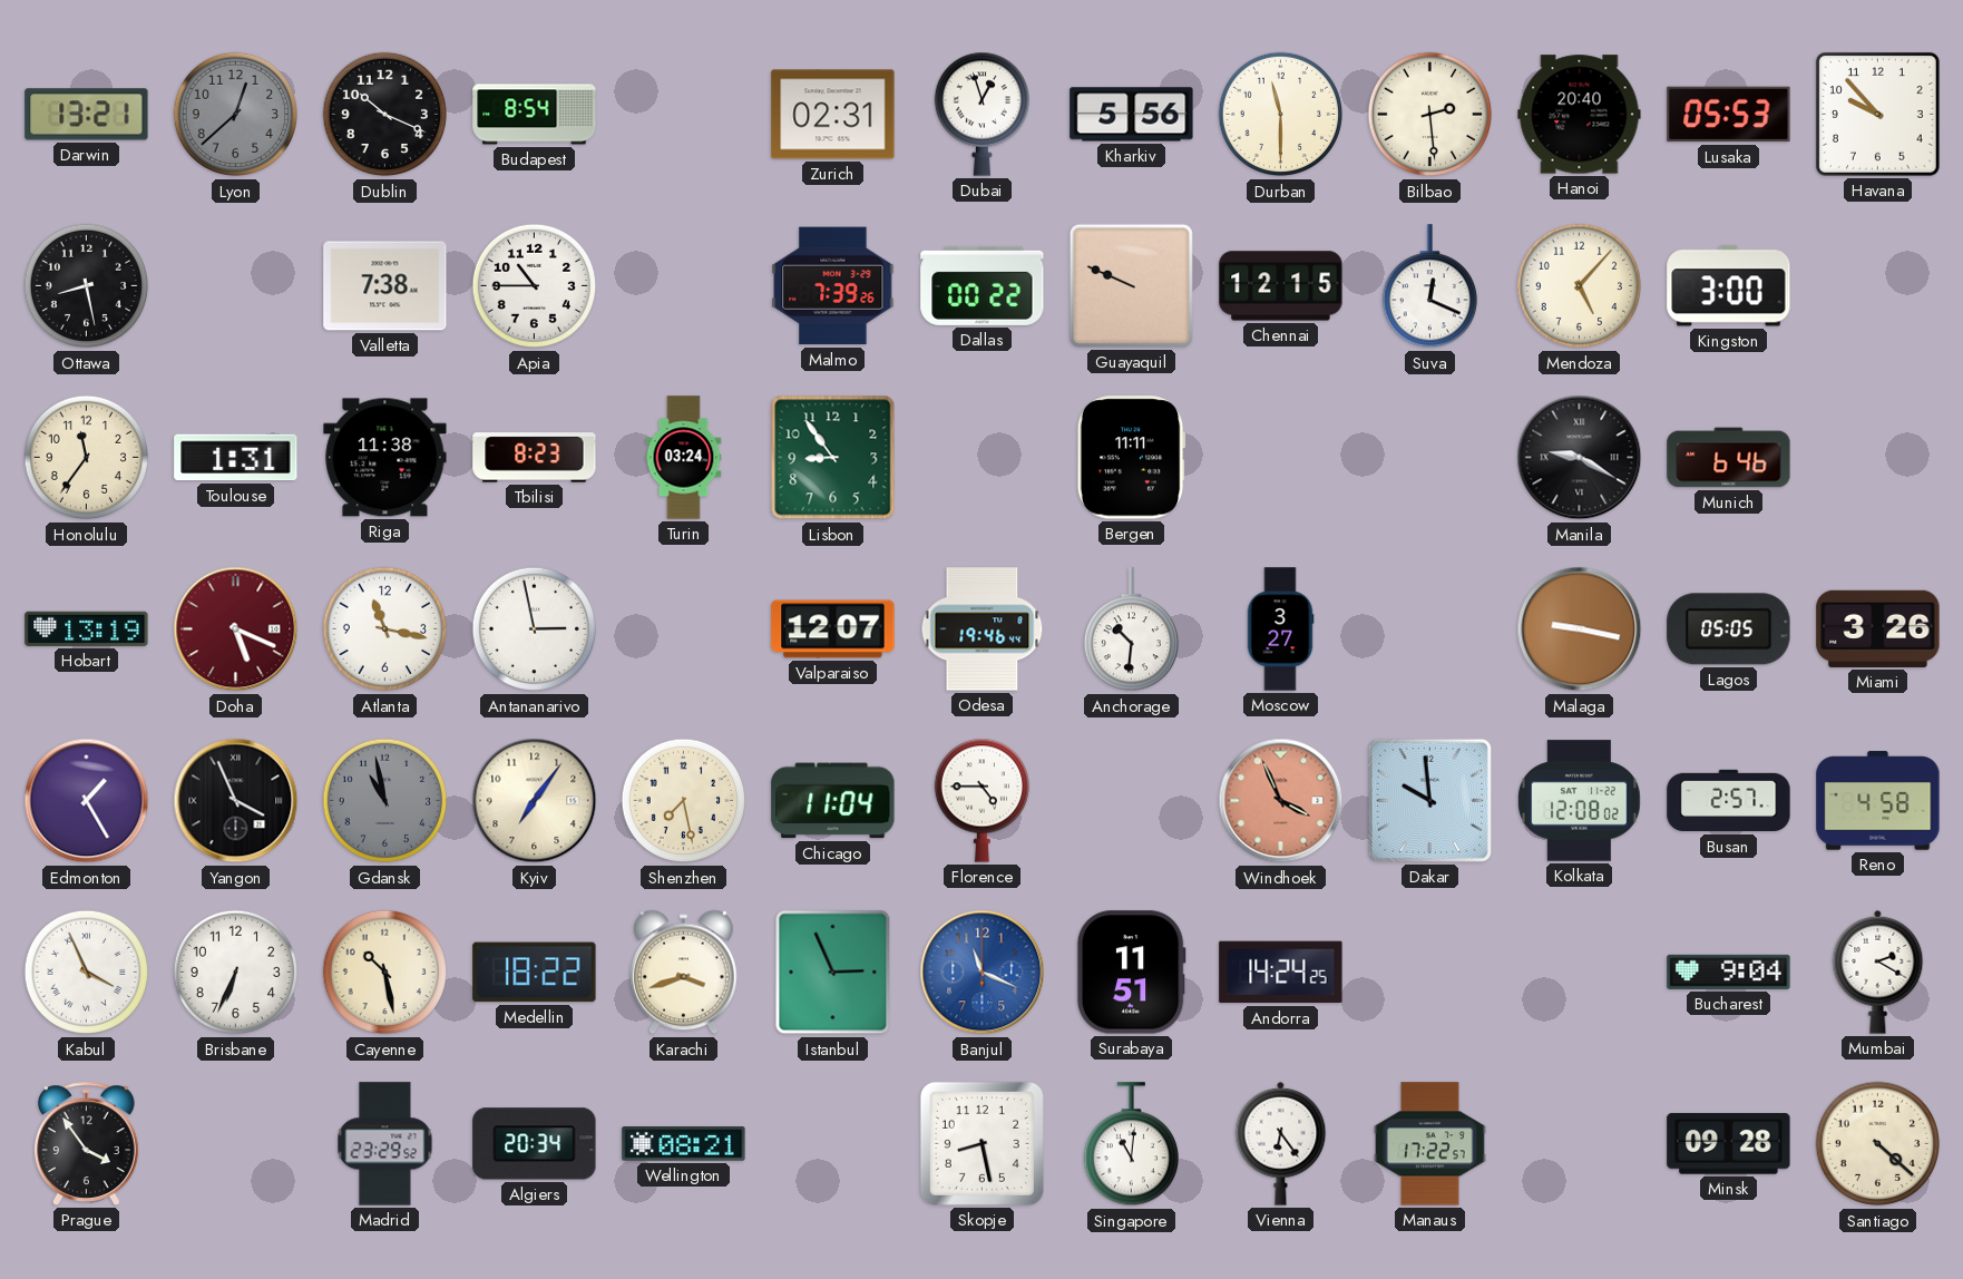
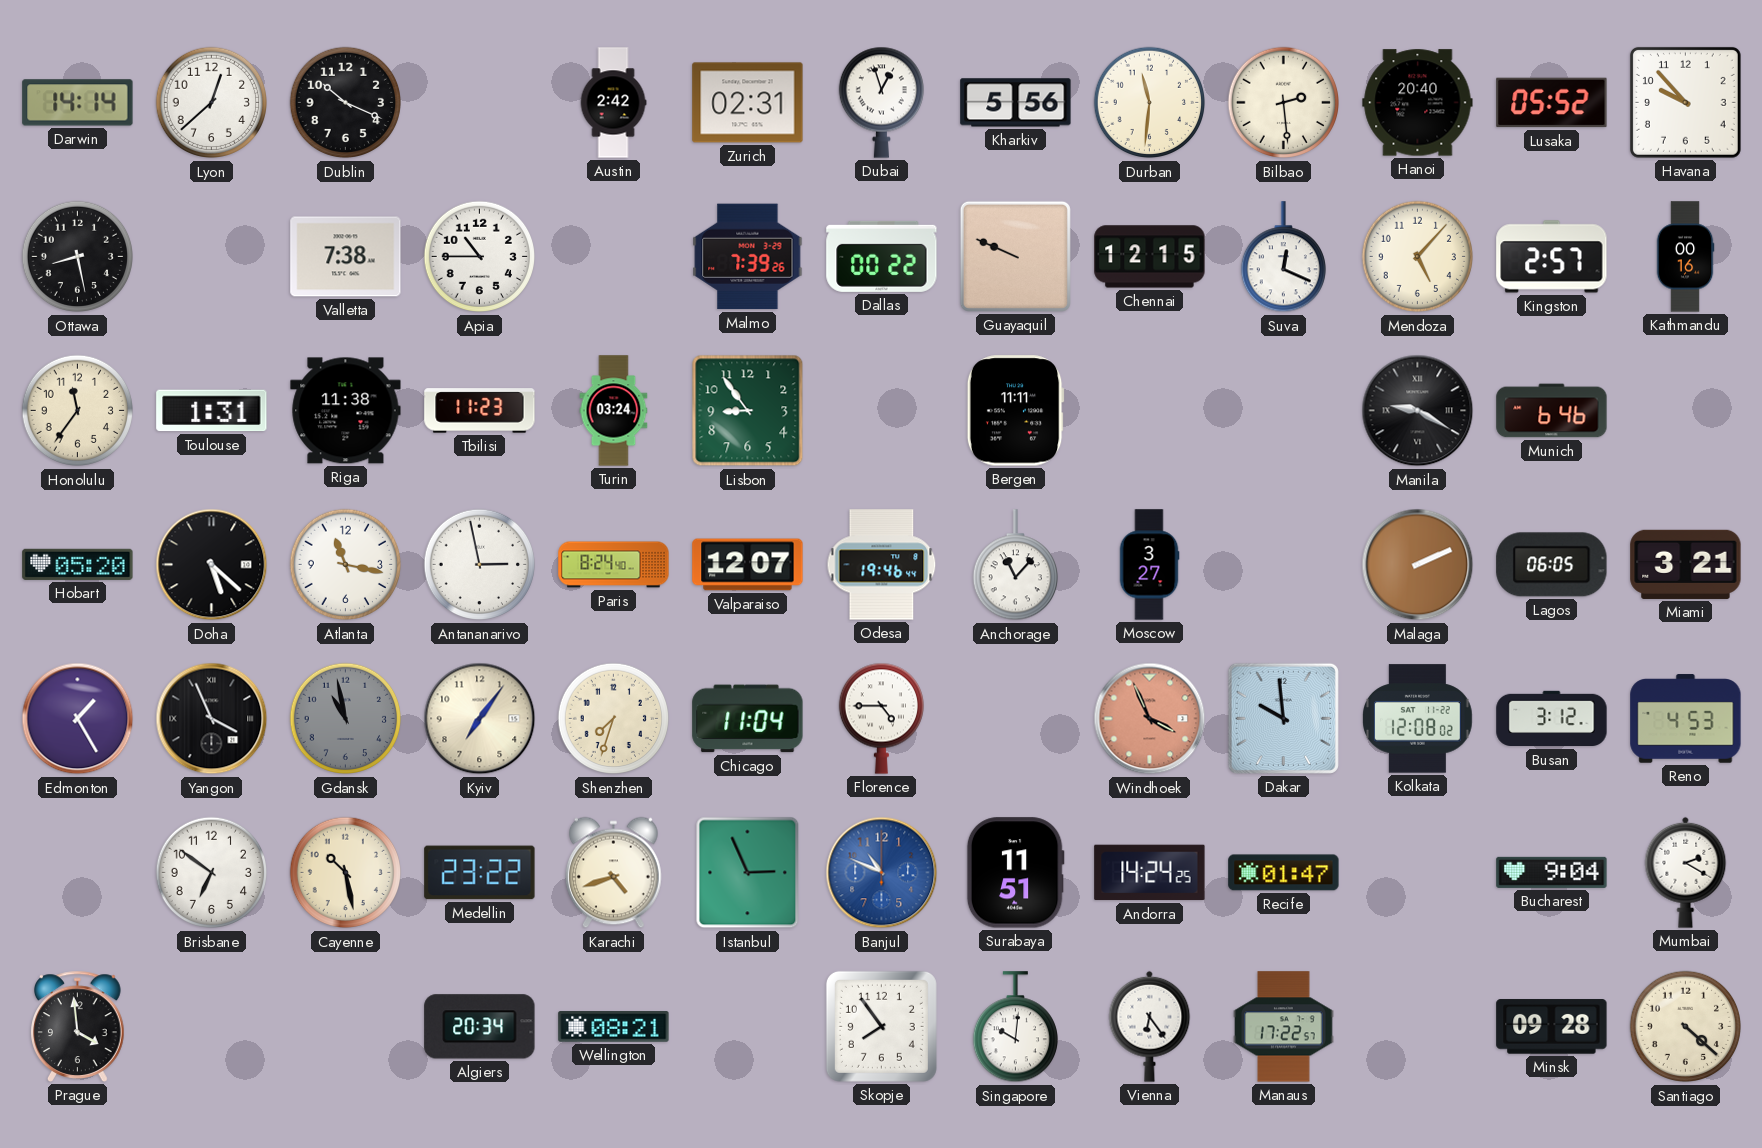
Darwin: 13:21 -> 14:14
Lyon dial: grey -> white
Budapest: 8:54 -> none
Austin: none -> 2:42
Durban: 11:30 -> 11:31
Lusaka: 05:53 -> 05:52
Kingston: 3:00 -> 2:57
Kathmandu: none -> 00:16
Tbilisi: 8:23 -> 11:23
Hobart: 13:19 -> 05:20
Doha: 5:19 -> 5:22
Doha dial: burgundy -> black
Paris: none -> 8:24
Anchorage: 10:31 -> 11:07
Malaga: 9:17 -> 2:11
Lagos: 05:05 -> 06:05
Miami: 3:26 -> 3:21
Shenzhen: 7:28 -> 7:33
Busan: 2:57 -> 3:12
Reno: 4:58 -> 4:53
Kabul: 3:56 -> none
Brisbane: 6:34 -> 6:51
Medellin: 18:22 -> 23:22
Karachi: 3:42 -> 4:42
Banjul: 11:19 -> 10:49
Recife: none -> 01:47
Prague: 3:54 -> 3:59
Madrid: 23:29 -> none
Skopje: 8:28 -> 7:54
Singapore: 11:01 -> 10:01
